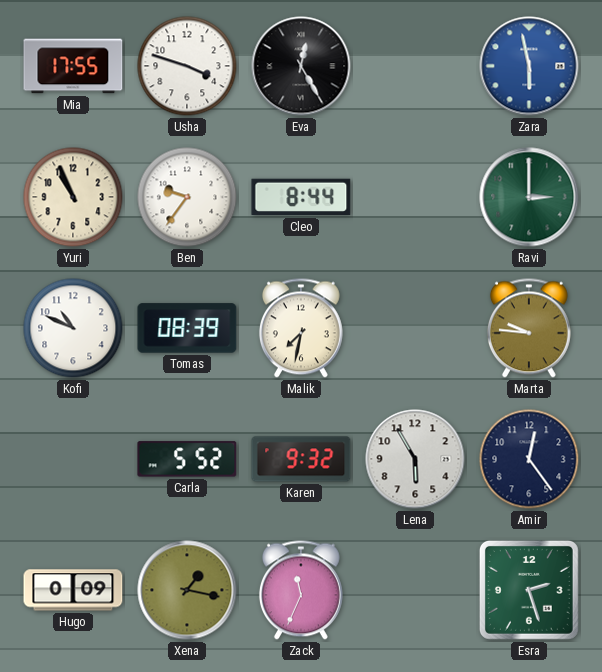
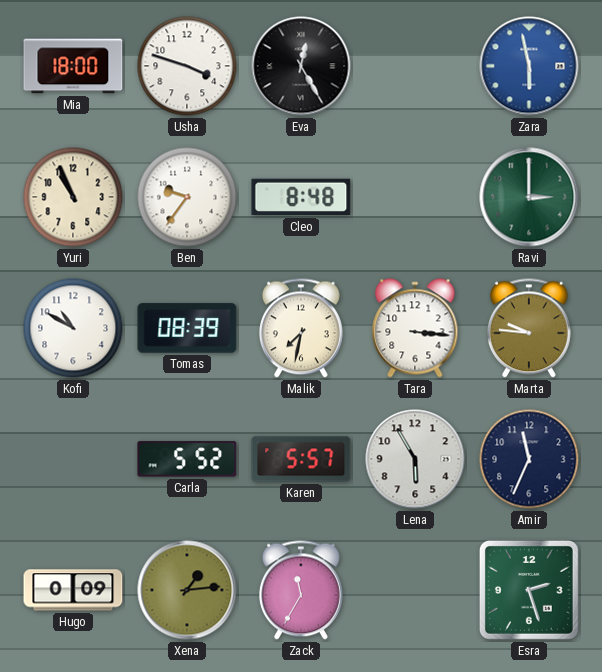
Mia: 17:55 -> 18:00
Cleo: 8:44 -> 8:48
Kofi: 10:49 -> 10:50
Tara: none -> 3:16
Karen: 9:32 -> 5:57
Amir: 12:24 -> 11:34
Xena: 1:17 -> 1:14
Zack: 11:34 -> 11:35
